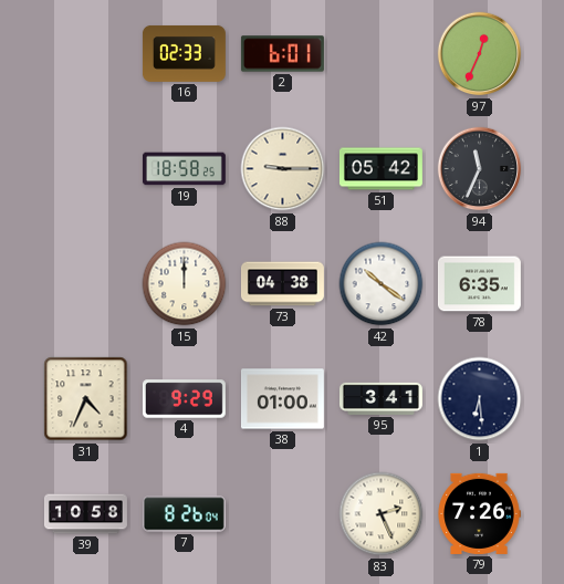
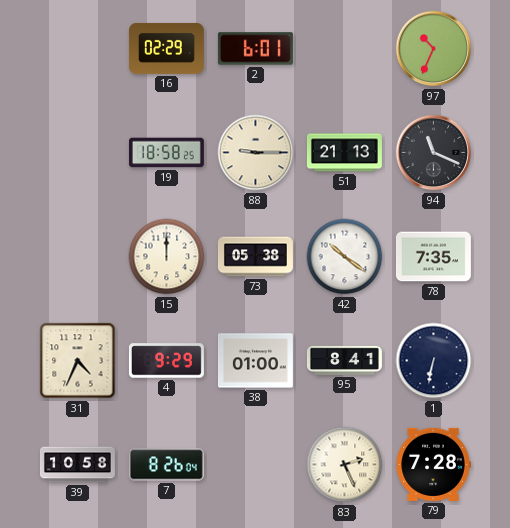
16: 02:33 -> 02:29
97: 12:34 -> 10:34
51: 05:42 -> 21:13
94: 11:34 -> 11:19
73: 04:38 -> 05:38
78: 6:35 -> 7:35
95: 3:41 -> 8:41
1: 6:29 -> 6:32
79: 7:26 -> 7:28
